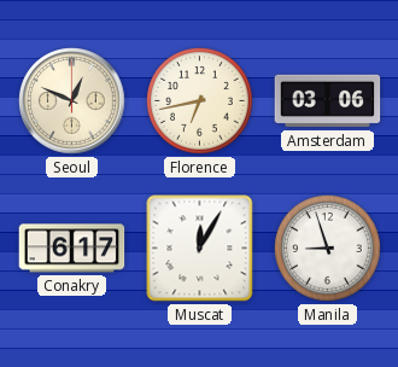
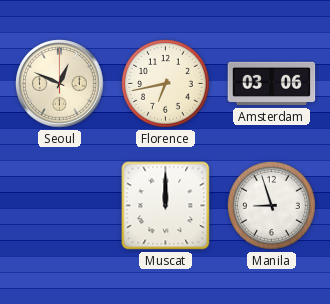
Conakry: 6:17 -> none
Muscat: 12:05 -> 12:00
